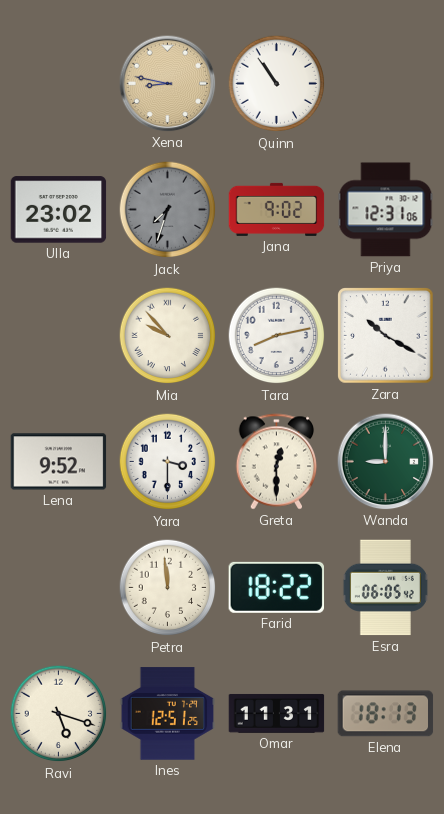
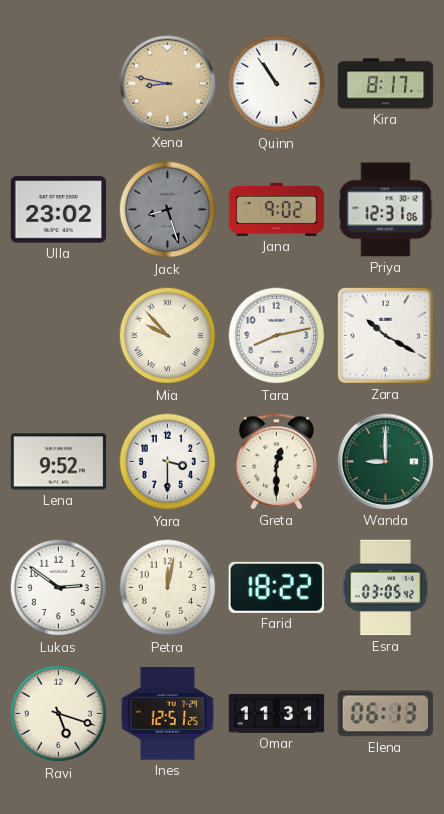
Kira: none -> 8:17
Jack: 7:33 -> 8:27
Lukas: none -> 2:51
Petra: 11:59 -> 12:02
Esra: 06:05 -> 03:05
Elena: 18:13 -> 06:13
